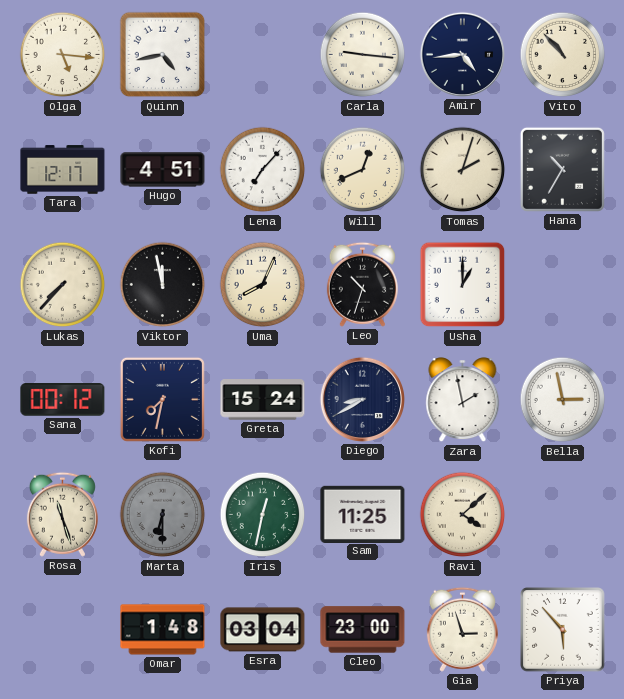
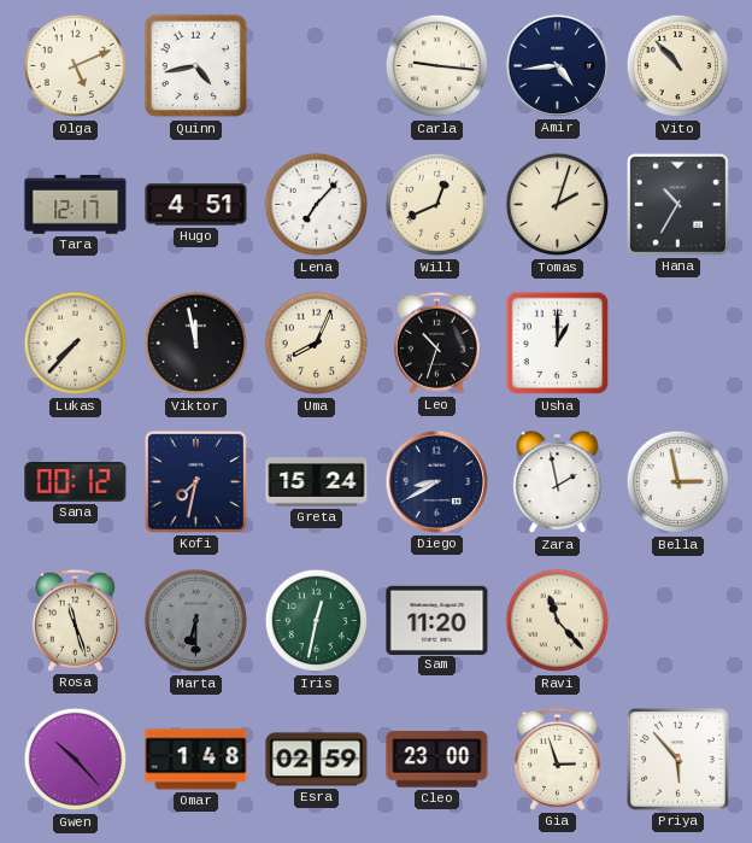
Olga: 5:16 -> 5:11
Sam: 11:25 -> 11:20
Ravi: 4:08 -> 11:23
Gwen: none -> 10:23
Esra: 03:04 -> 02:59
